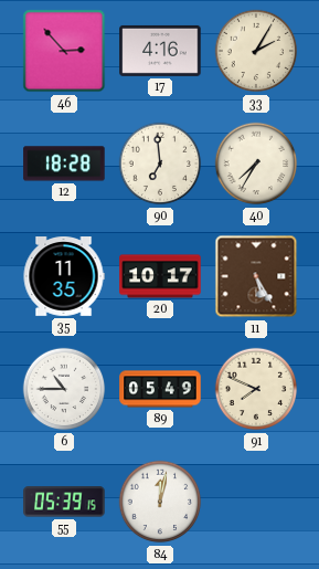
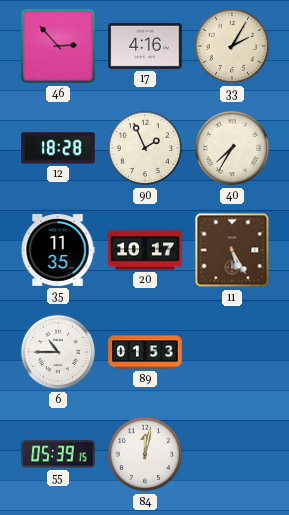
90: 6:59 -> 1:56
89: 05:49 -> 01:53
91: 7:49 -> none
